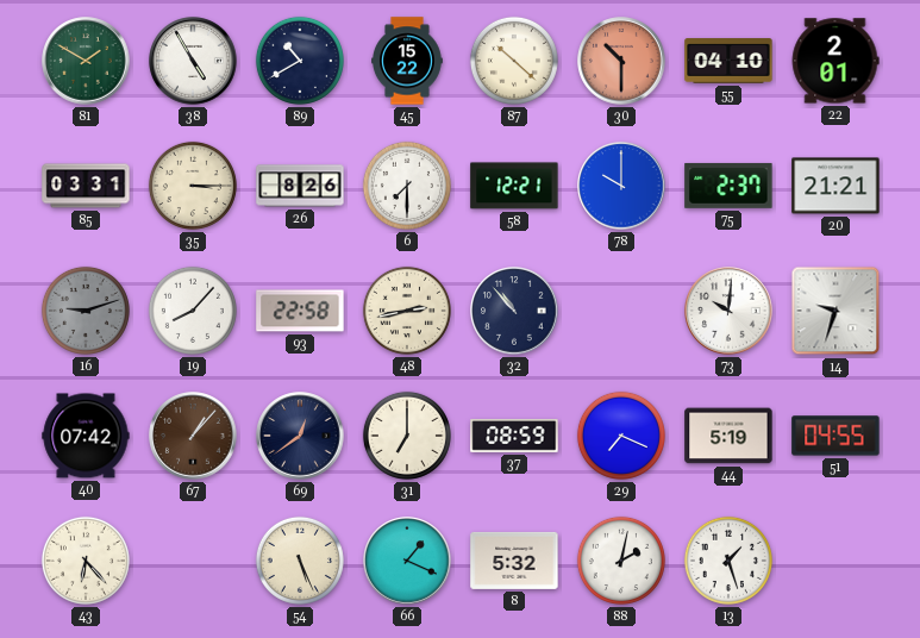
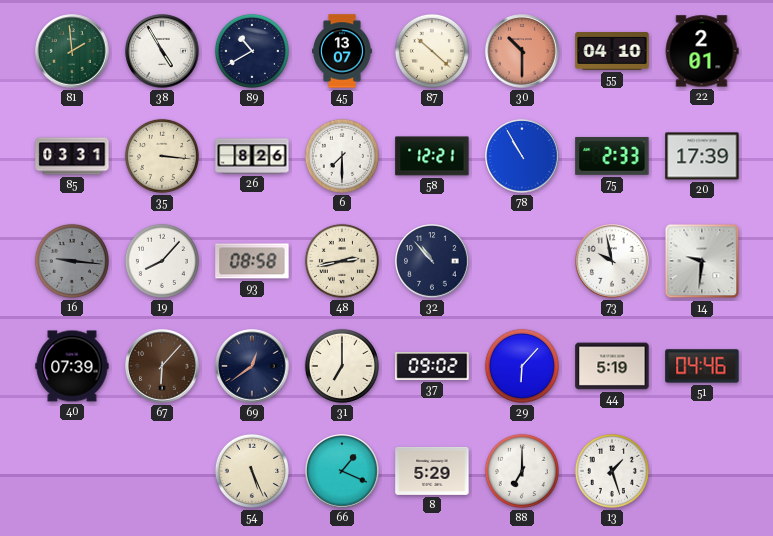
81: 1:50 -> 1:59
45: 15:22 -> 13:07
35: 3:15 -> 3:16
78: 10:00 -> 10:55
75: 2:37 -> 2:33
20: 21:21 -> 17:39
16: 9:12 -> 9:16
93: 22:58 -> 08:58
73: 10:01 -> 9:58
14: 9:33 -> 9:31
40: 07:42 -> 07:39
67: 1:07 -> 6:07
37: 08:59 -> 09:02
29: 7:19 -> 6:07
51: 04:55 -> 04:46
43: 6:23 -> none
8: 5:32 -> 5:29
88: 2:02 -> 7:00
